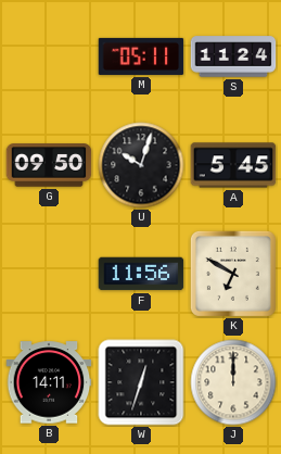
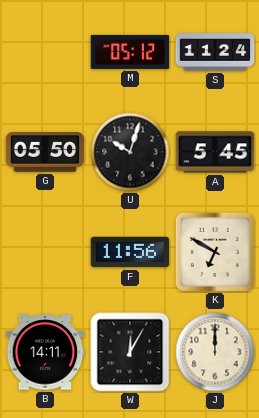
M: 05:11 -> 05:12
G: 09:50 -> 05:50
W: 12:33 -> 12:05
